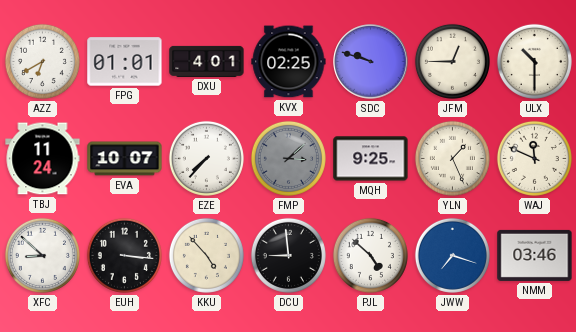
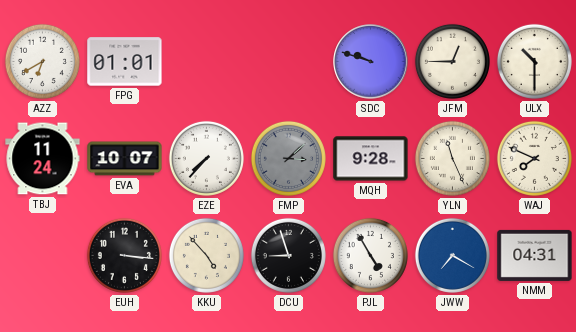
DXU: 4:01 -> none
KVX: 02:25 -> none
MQH: 9:25 -> 9:28
YLN: 1:26 -> 11:26
WAJ: 11:49 -> 7:49
XFC: 8:52 -> none
DCU: 8:59 -> 8:57
PJL: 4:52 -> 4:55
JWW: 7:18 -> 7:20
NMM: 03:46 -> 04:31
